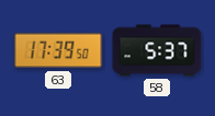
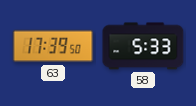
58: 5:37 -> 5:33
